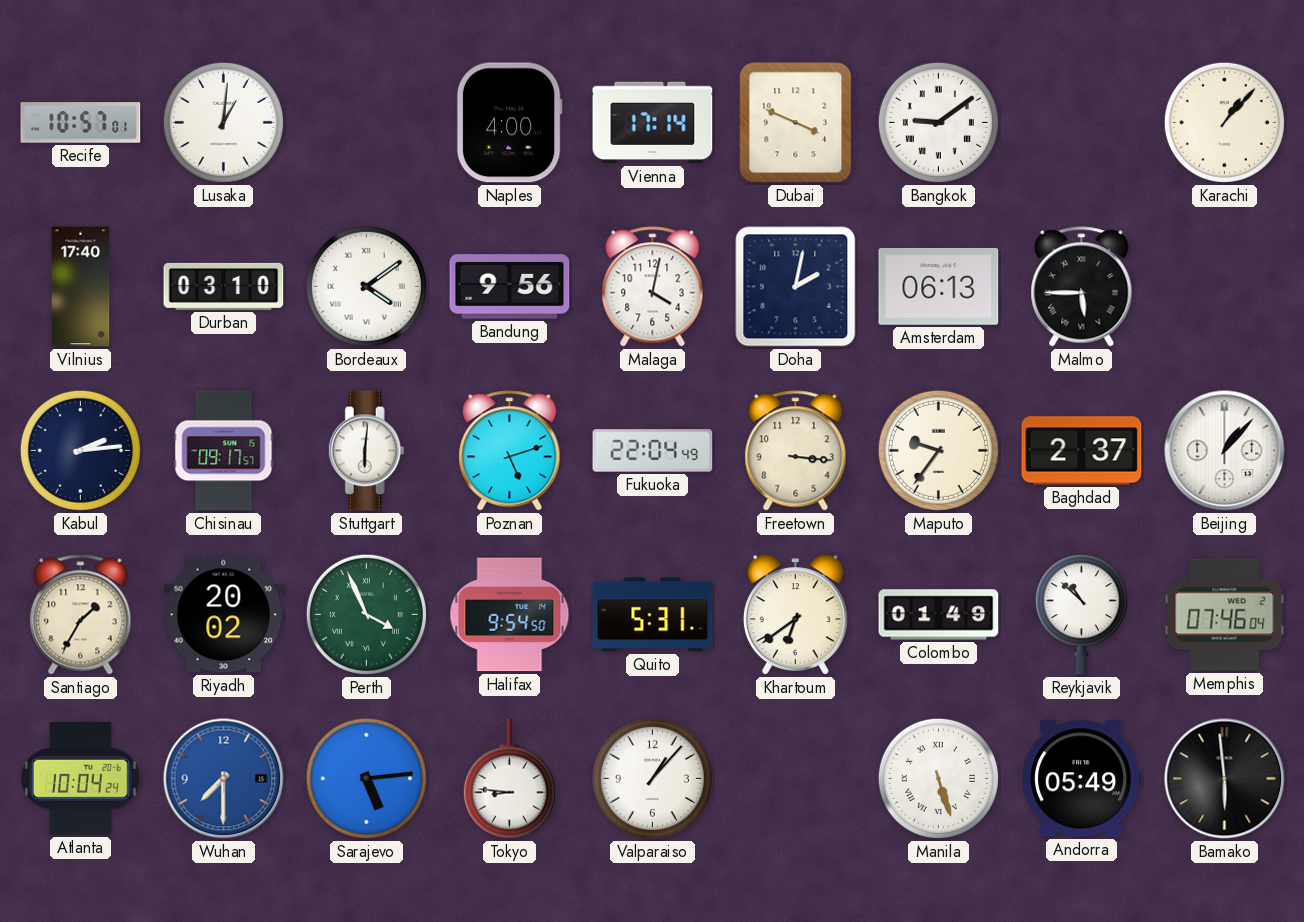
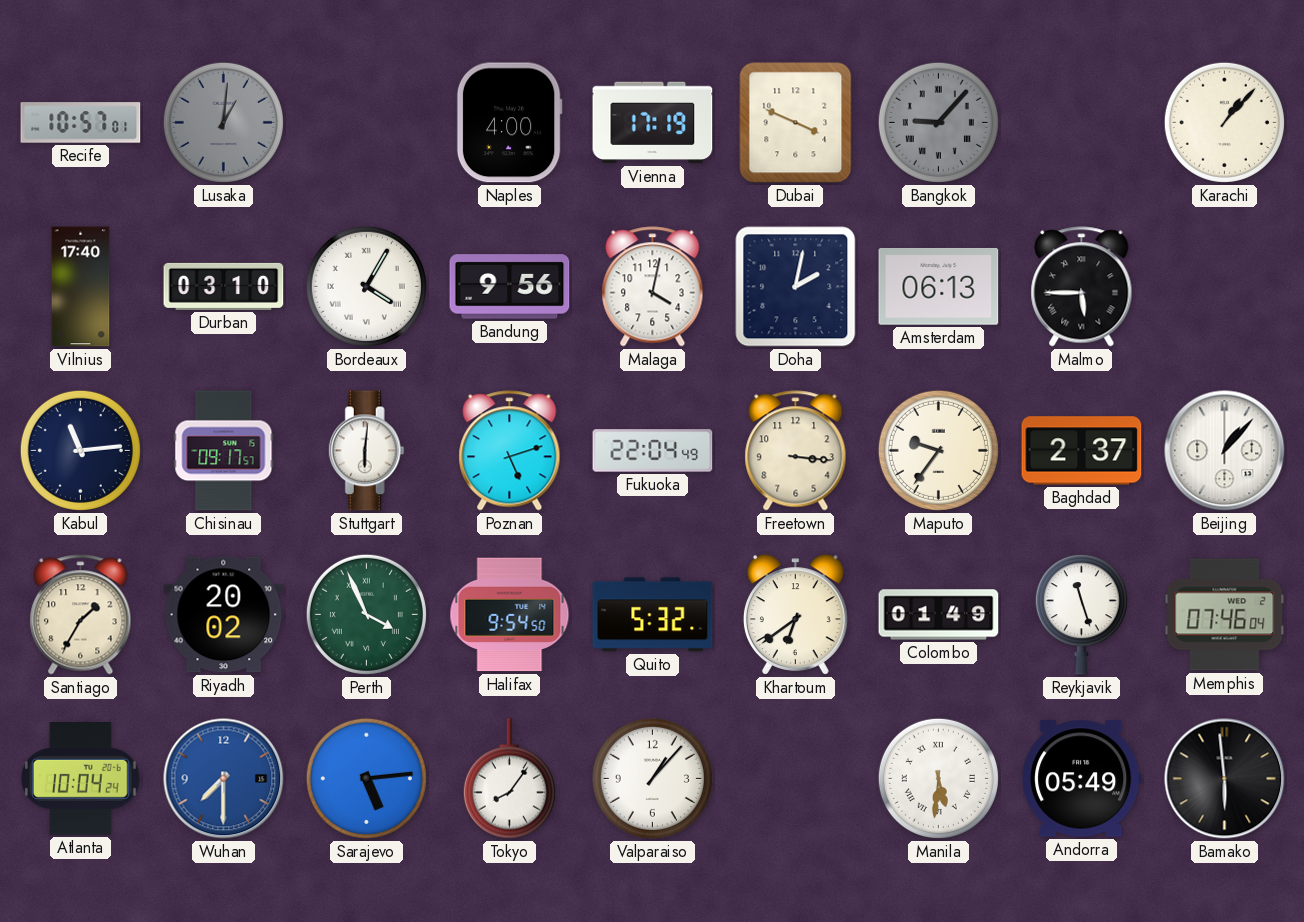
Lusaka dial: white -> grey
Vienna: 17:14 -> 17:19
Bangkok: 9:09 -> 9:07
Bangkok dial: white -> grey
Bordeaux: 4:09 -> 4:05
Kabul: 2:14 -> 11:14
Quito: 5:31 -> 5:32
Reykjavik: 10:52 -> 11:27
Tokyo: 8:46 -> 8:06
Manila: 5:27 -> 5:31
